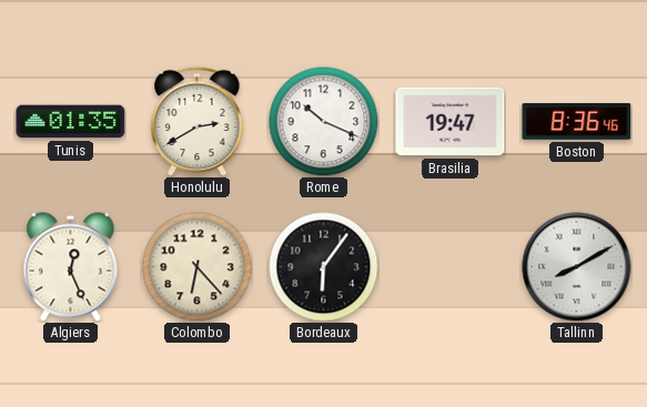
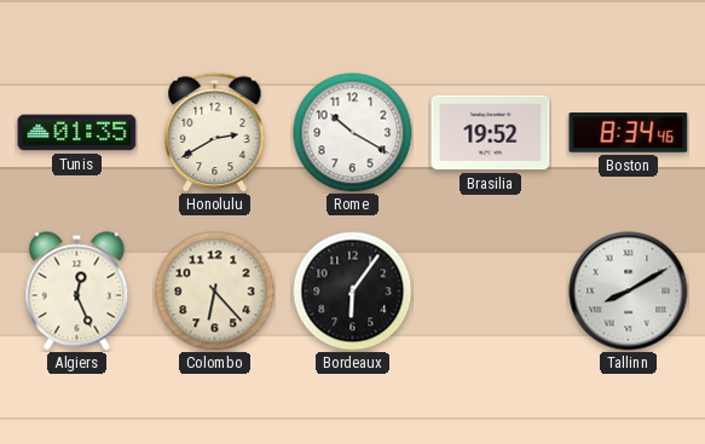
Rome: 10:19 -> 10:20
Brasilia: 19:47 -> 19:52
Boston: 8:36 -> 8:34
